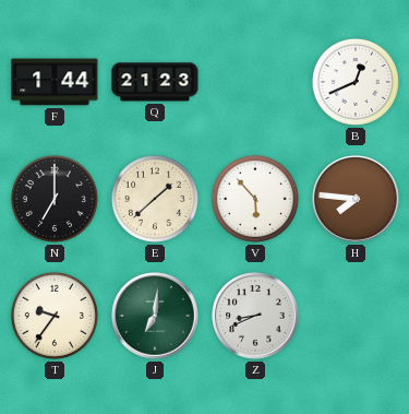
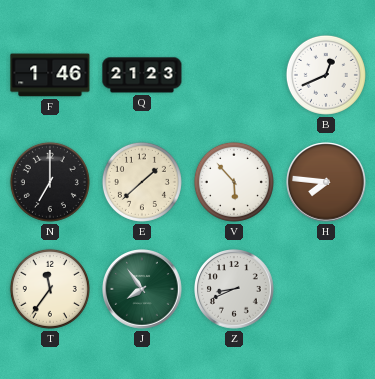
F: 1:44 -> 1:46
T: 9:36 -> 11:36
J: 7:01 -> 7:54
